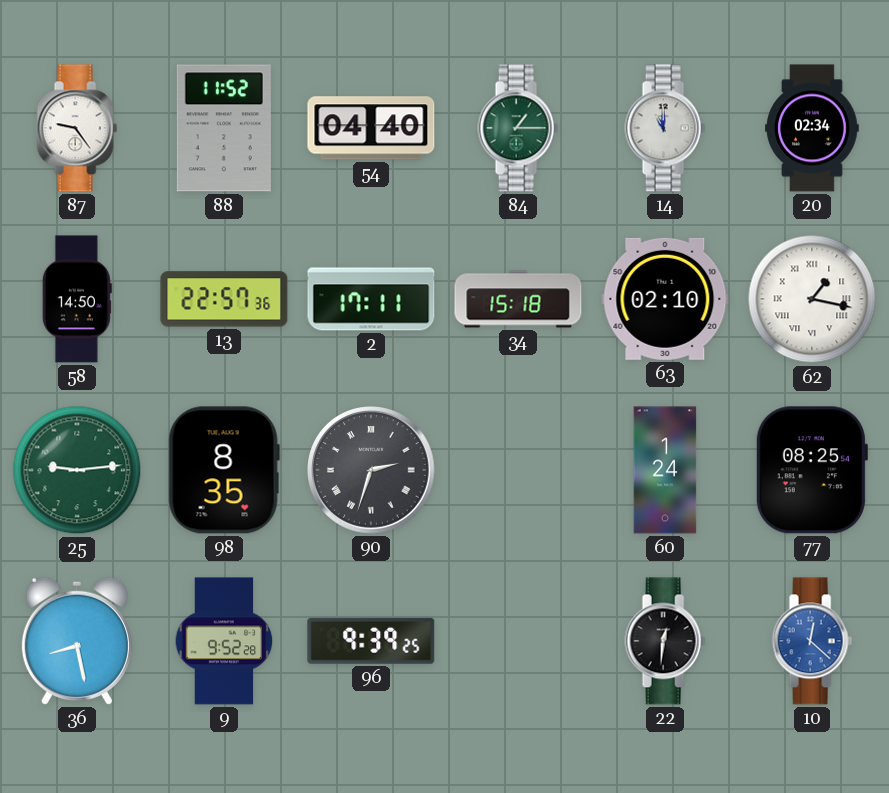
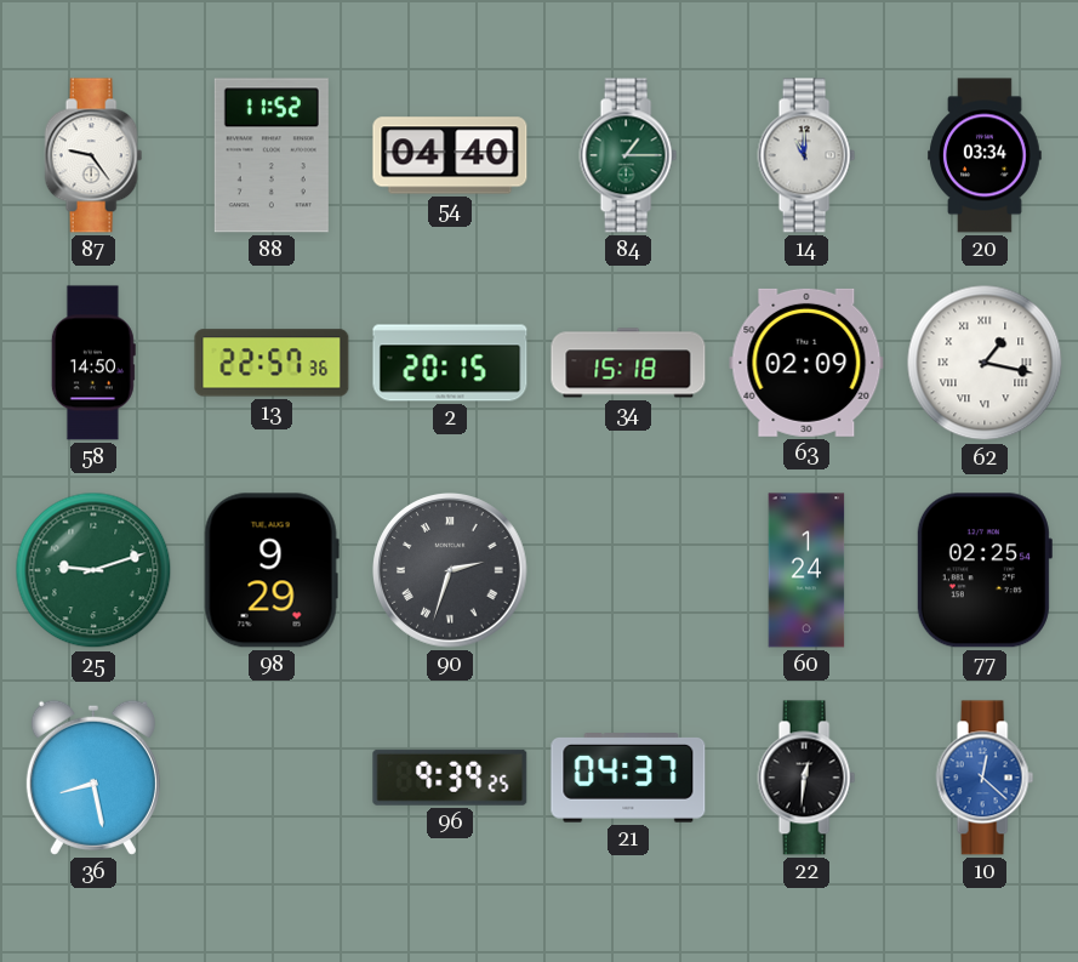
20: 02:34 -> 03:34
2: 17:11 -> 20:15
63: 02:10 -> 02:09
25: 9:14 -> 9:12
98: 8:35 -> 9:29
77: 08:25 -> 02:25
9: 9:52 -> none
21: none -> 04:37
